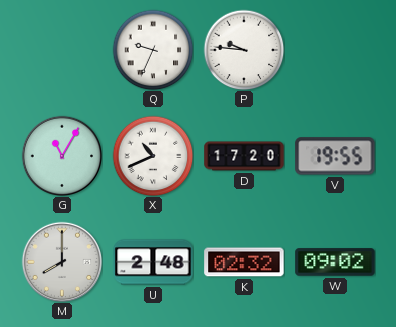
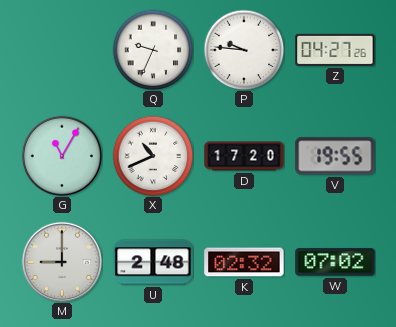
Z: none -> 04:27
M: 8:00 -> 9:00
W: 09:02 -> 07:02
